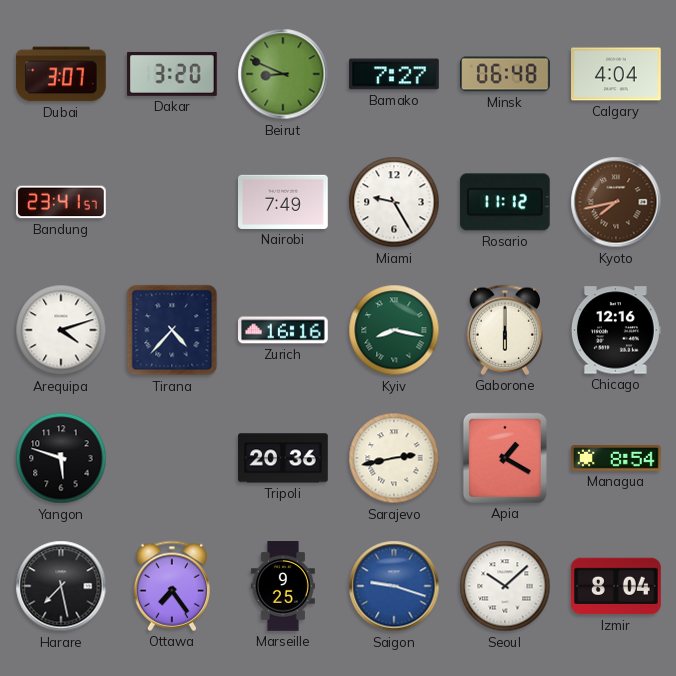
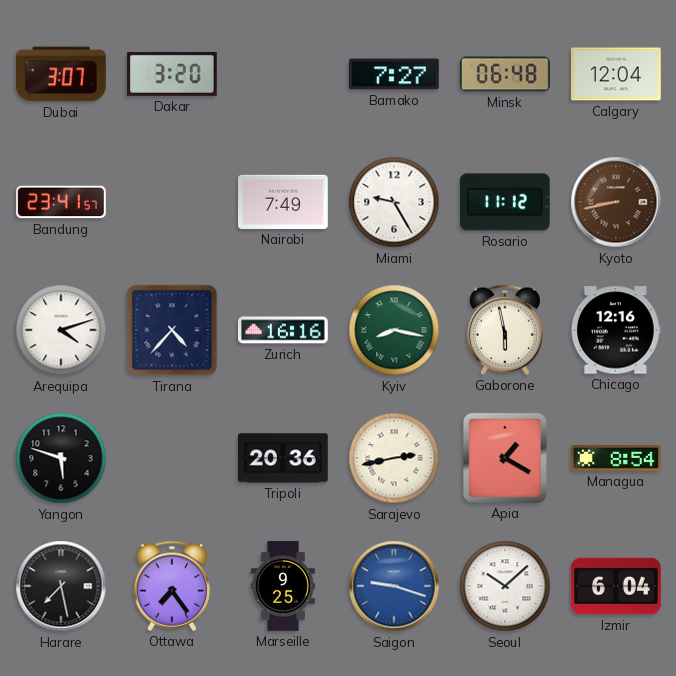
Beirut: 8:49 -> none
Calgary: 4:04 -> 12:04
Kyoto: 7:43 -> 8:43
Gaborone: 6:00 -> 5:58
Izmir: 8:04 -> 6:04
